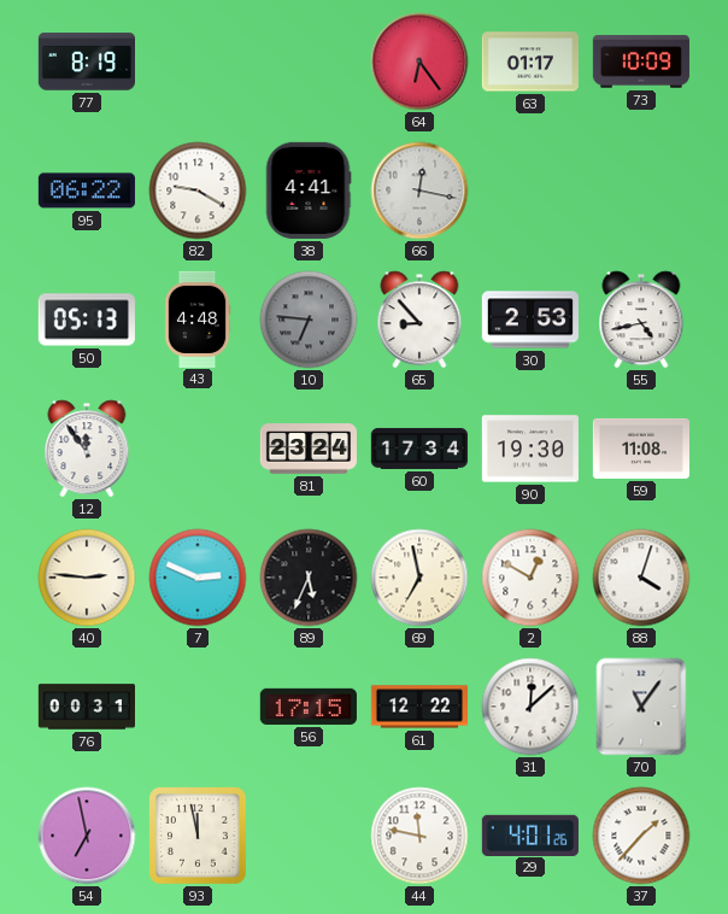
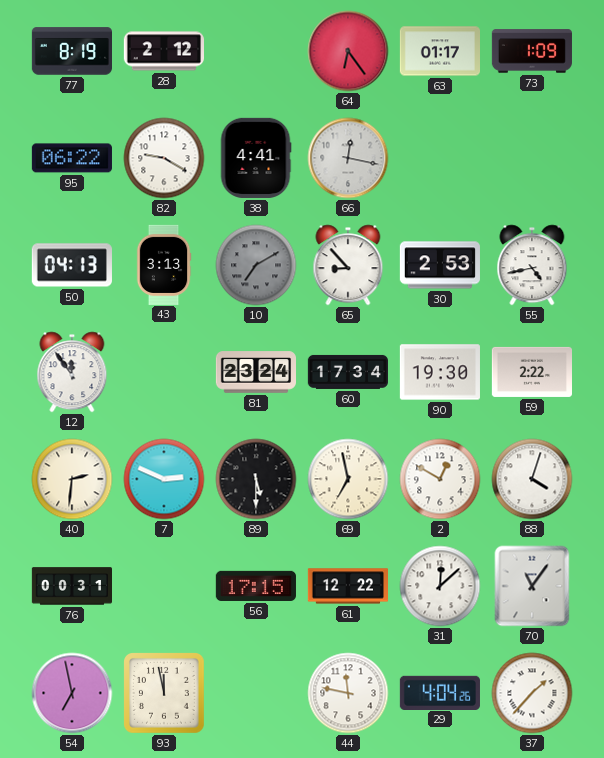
28: none -> 2:12
73: 10:09 -> 1:09
50: 05:13 -> 04:13
43: 4:48 -> 3:13
10: 6:46 -> 7:10
59: 11:08 -> 2:22
40: 2:46 -> 2:31
89: 5:34 -> 5:30
29: 4:01 -> 4:04
